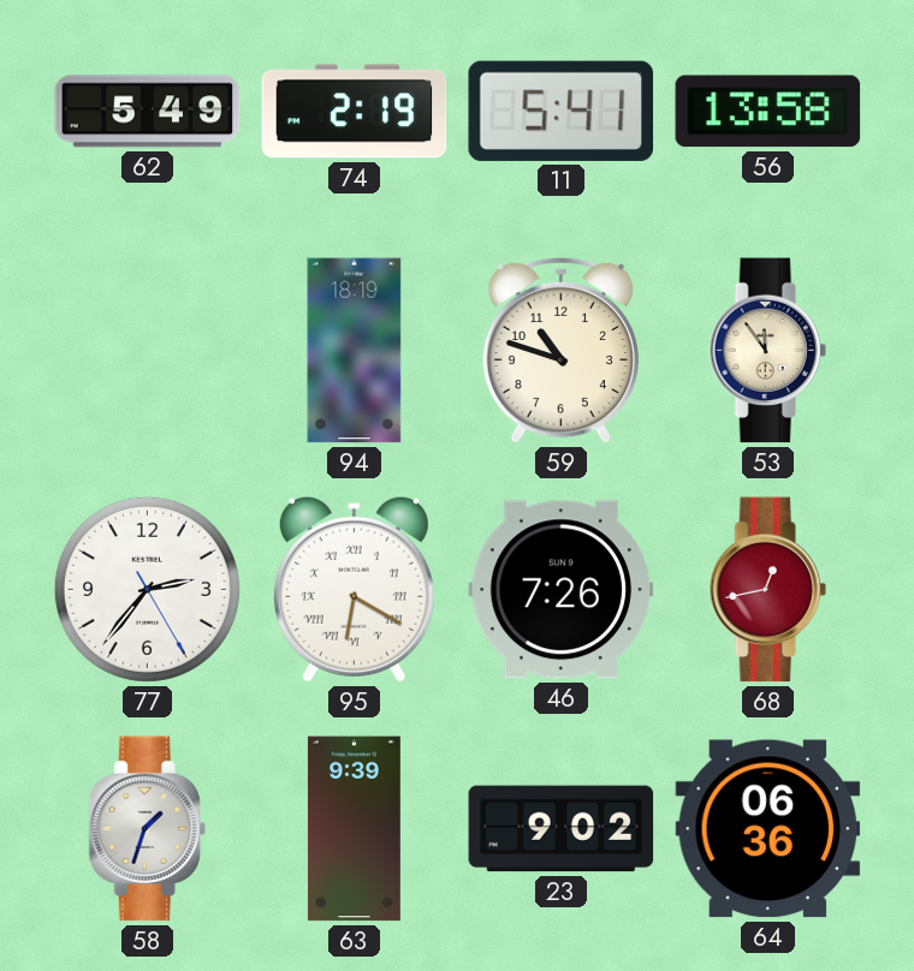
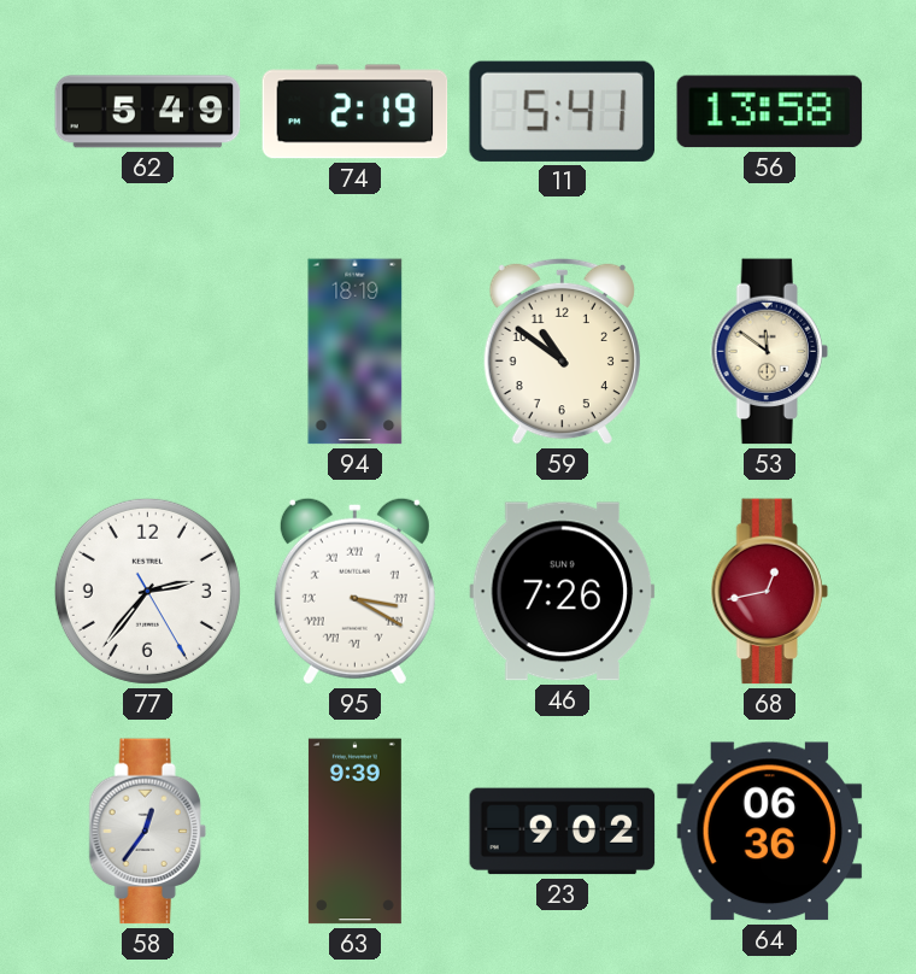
59: 10:48 -> 10:51
53: 11:54 -> 11:51
95: 6:20 -> 3:20
58: 1:33 -> 12:36
